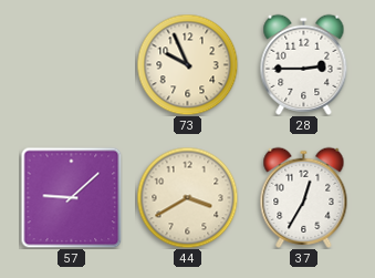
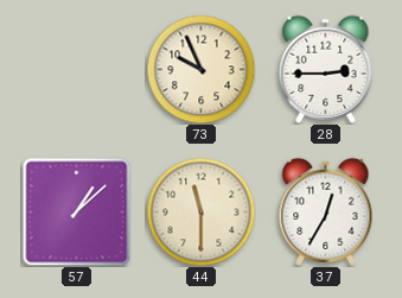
57: 9:08 -> 1:08
44: 3:40 -> 11:30
